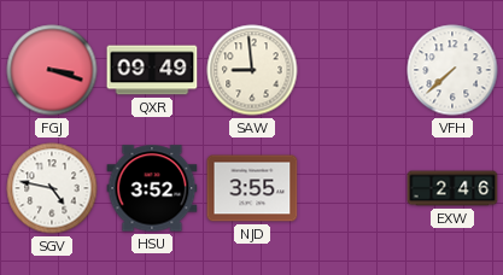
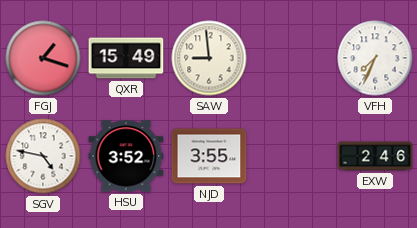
FGJ: 3:18 -> 1:18
QXR: 09:49 -> 15:49
VFH: 7:38 -> 7:34
